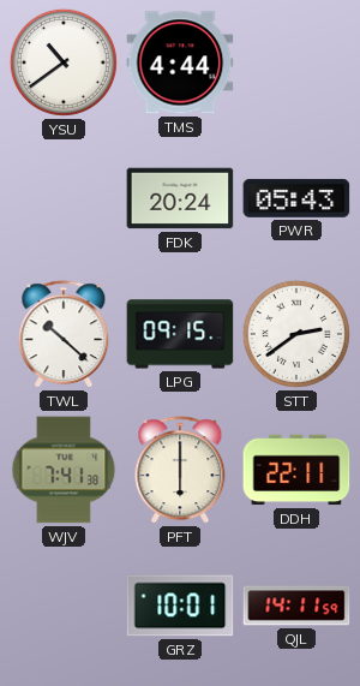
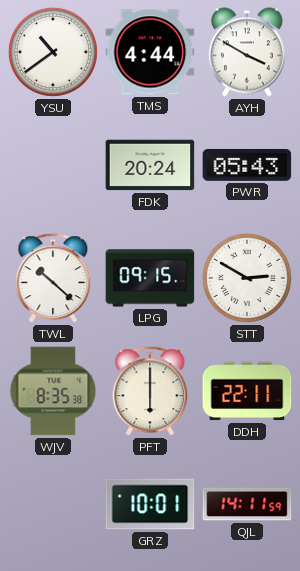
AYH: none -> 3:50
STT: 2:39 -> 2:50
WJV: 7:41 -> 8:35
